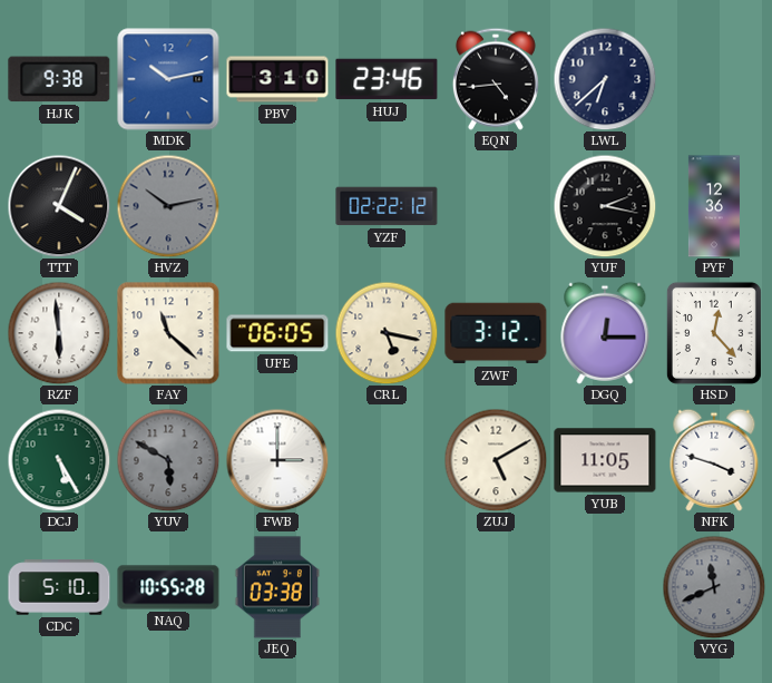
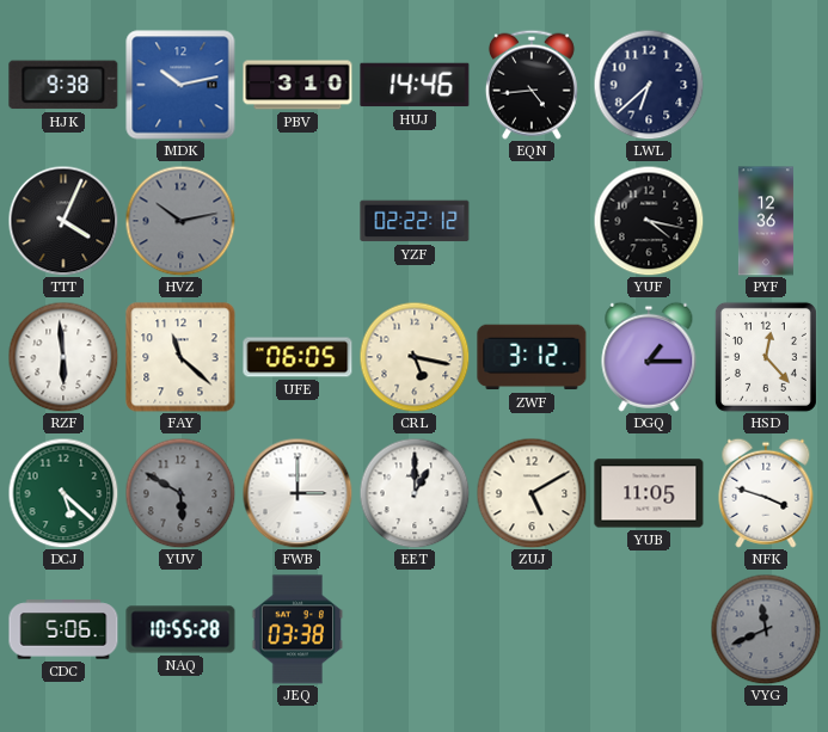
HUJ: 23:46 -> 14:46
YUF: 2:17 -> 4:17
DGQ: 12:15 -> 1:15
DCJ: 5:25 -> 5:22
EET: none -> 1:00
CDC: 5:10 -> 5:06
